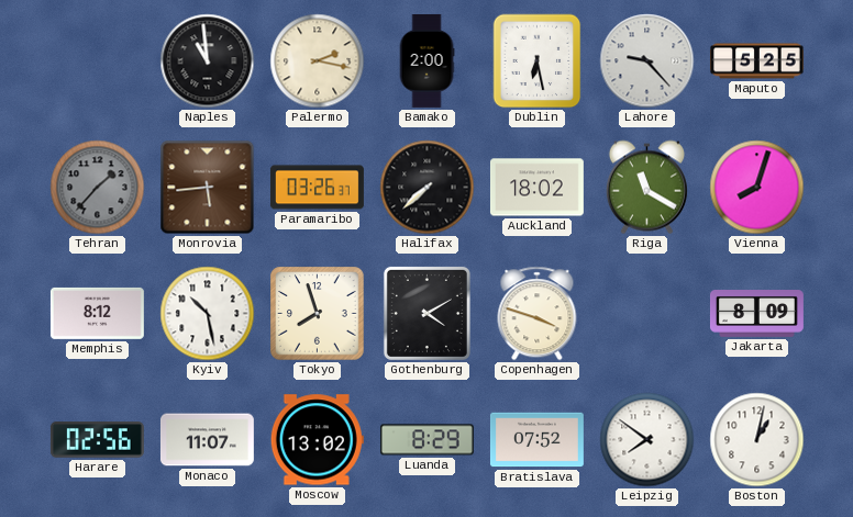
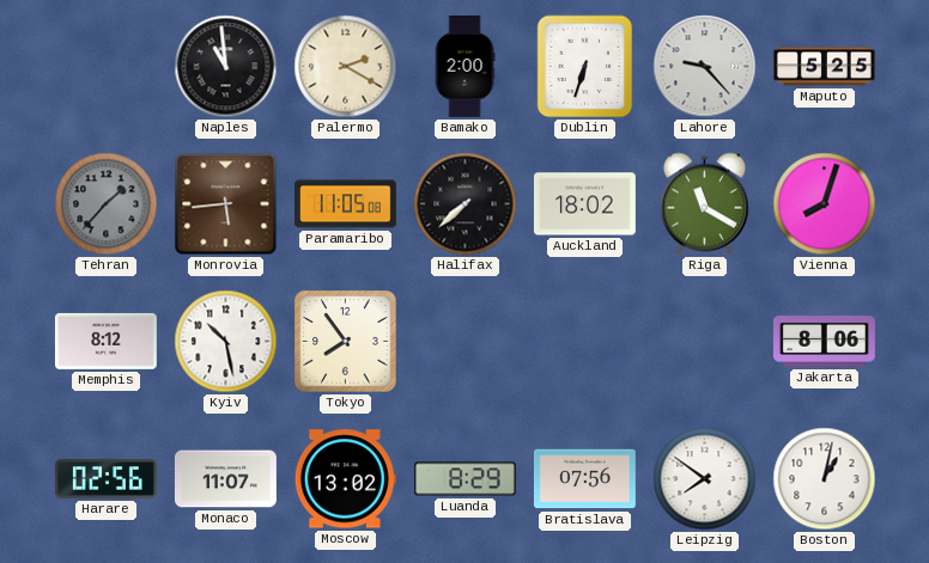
Palermo: 2:17 -> 2:20
Dublin: 6:28 -> 6:33
Paramaribo: 03:26 -> 11:05
Tokyo: 7:57 -> 7:54
Gothenburg: 4:10 -> none
Copenhagen: 3:48 -> none
Jakarta: 8:09 -> 8:06
Bratislava: 07:52 -> 07:56
